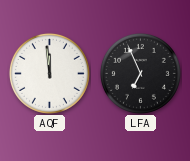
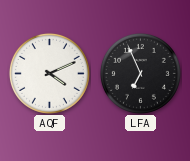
AQF: 11:59 -> 4:11
